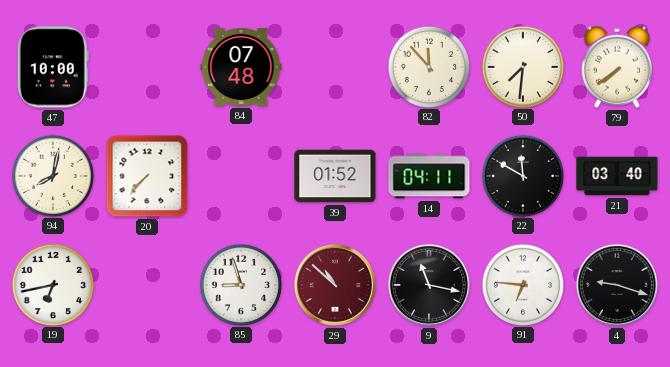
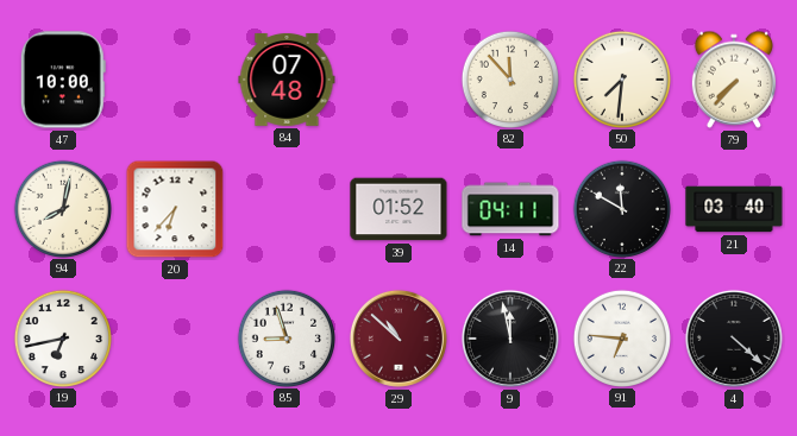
79: 7:39 -> 7:37
20: 7:37 -> 6:37
9: 11:17 -> 11:58
4: 9:18 -> 4:22
